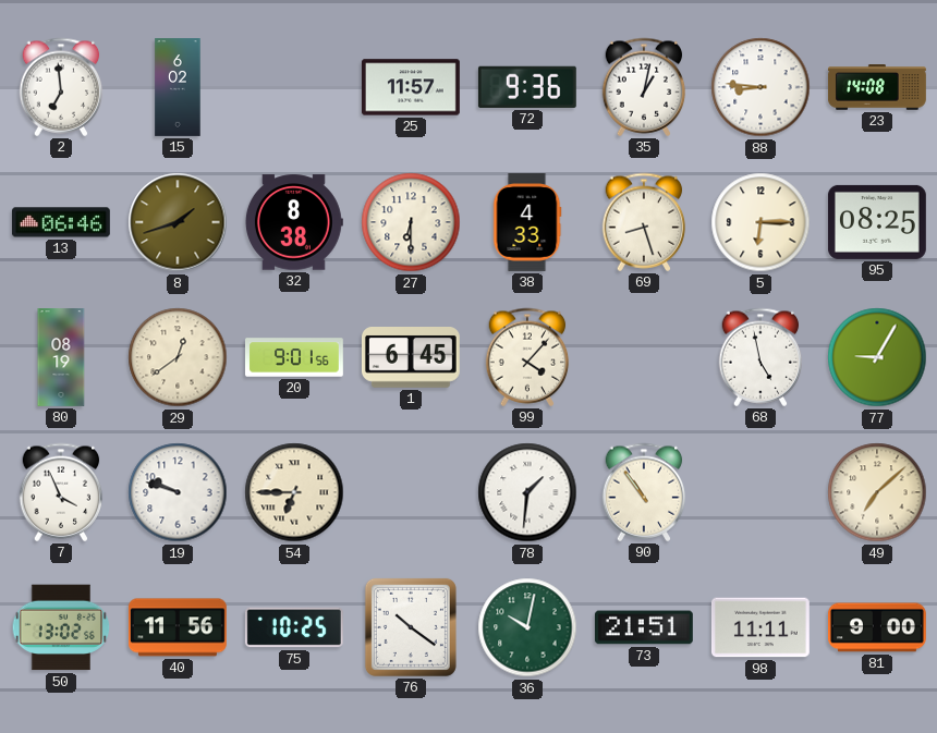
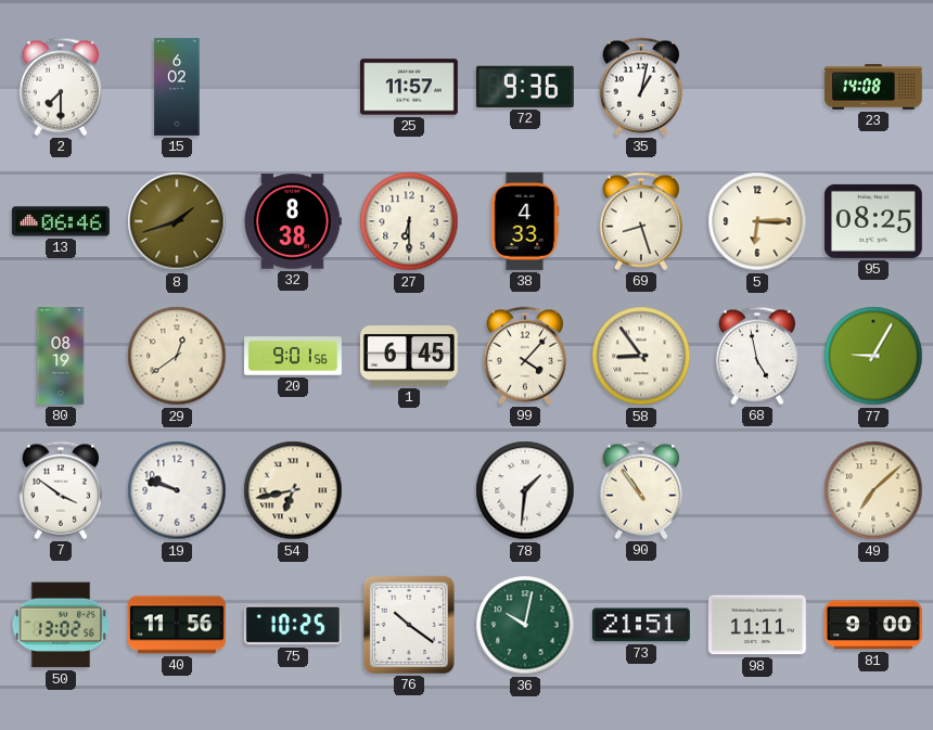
2: 6:59 -> 7:30
88: 8:46 -> none
58: none -> 8:54
7: 3:56 -> 3:51
54: 6:45 -> 6:43
